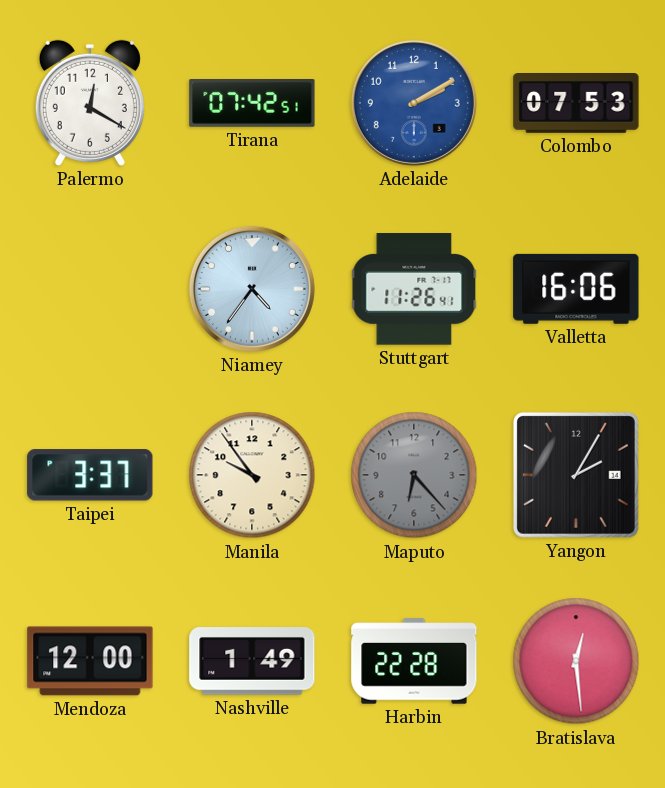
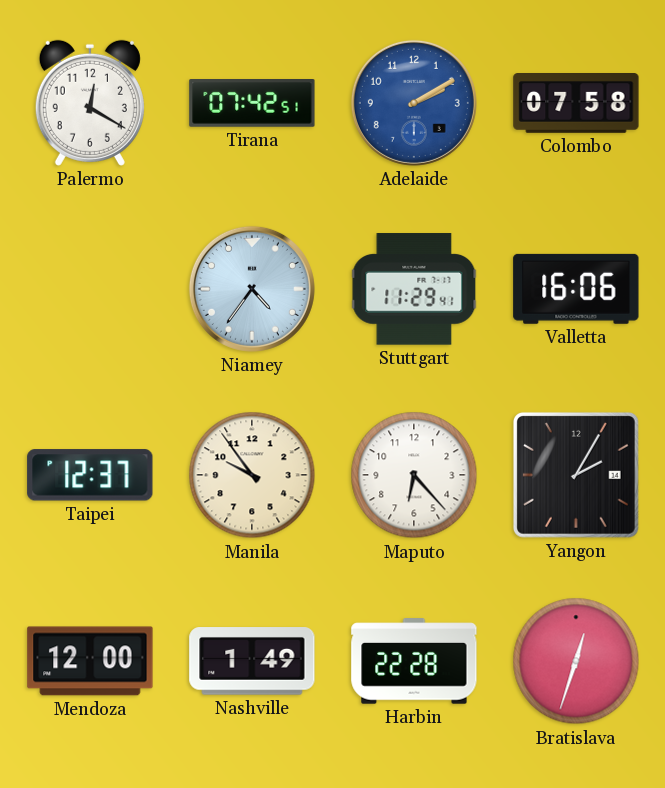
Colombo: 07:53 -> 07:58
Stuttgart: 11:26 -> 11:29
Taipei: 3:37 -> 12:37
Maputo dial: grey -> white
Bratislava: 12:29 -> 12:33
